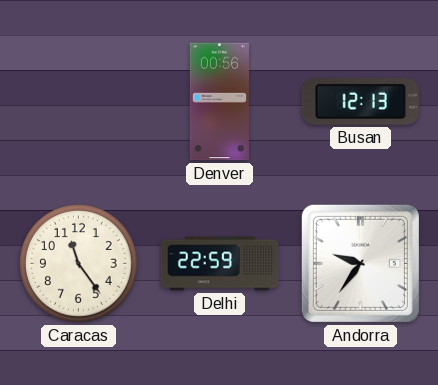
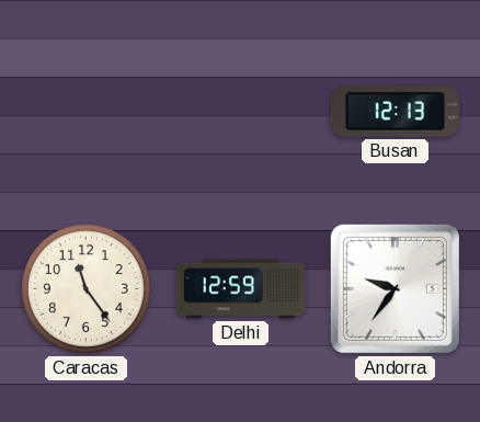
Denver: 00:56 -> none
Delhi: 22:59 -> 12:59
